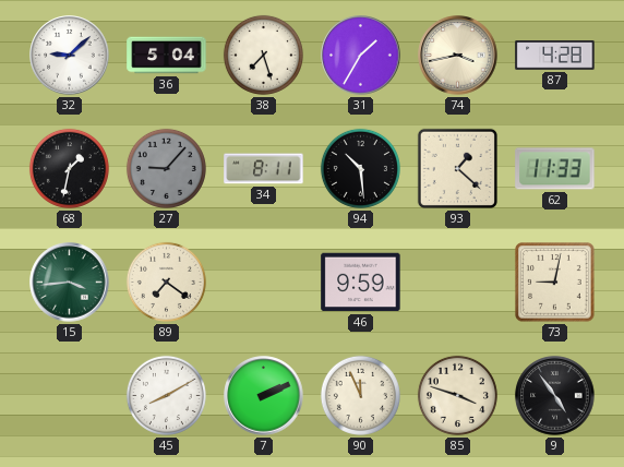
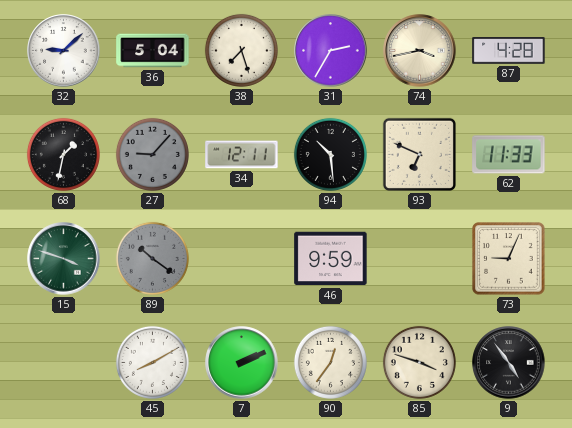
31: 1:35 -> 2:35
34: 8:11 -> 12:11
93: 1:22 -> 6:49
15: 3:44 -> 3:48
89: 7:21 -> 10:21
89 dial: cream -> grey
73: 9:02 -> 9:04
90: 11:56 -> 12:36
